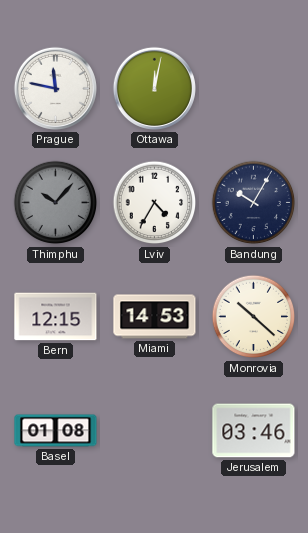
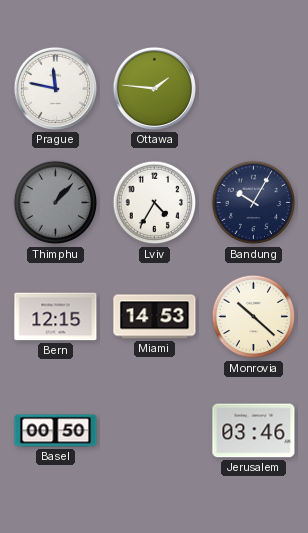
Ottawa: 12:02 -> 1:46
Thimphu: 10:07 -> 1:07
Basel: 01:08 -> 00:50
